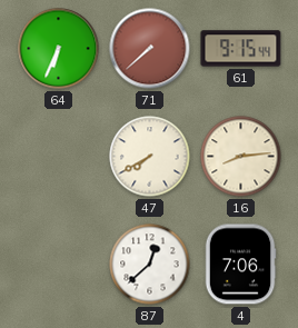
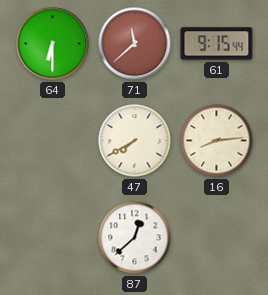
64: 6:34 -> 6:30
71: 7:38 -> 11:38
4: 7:06 -> none
